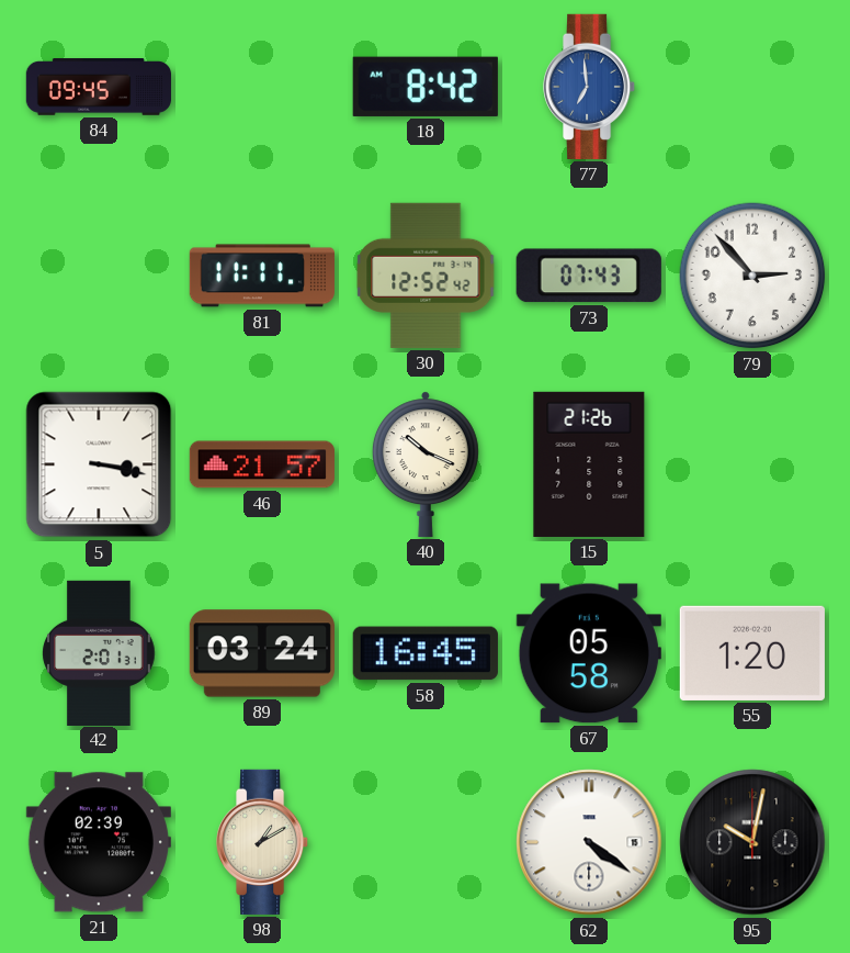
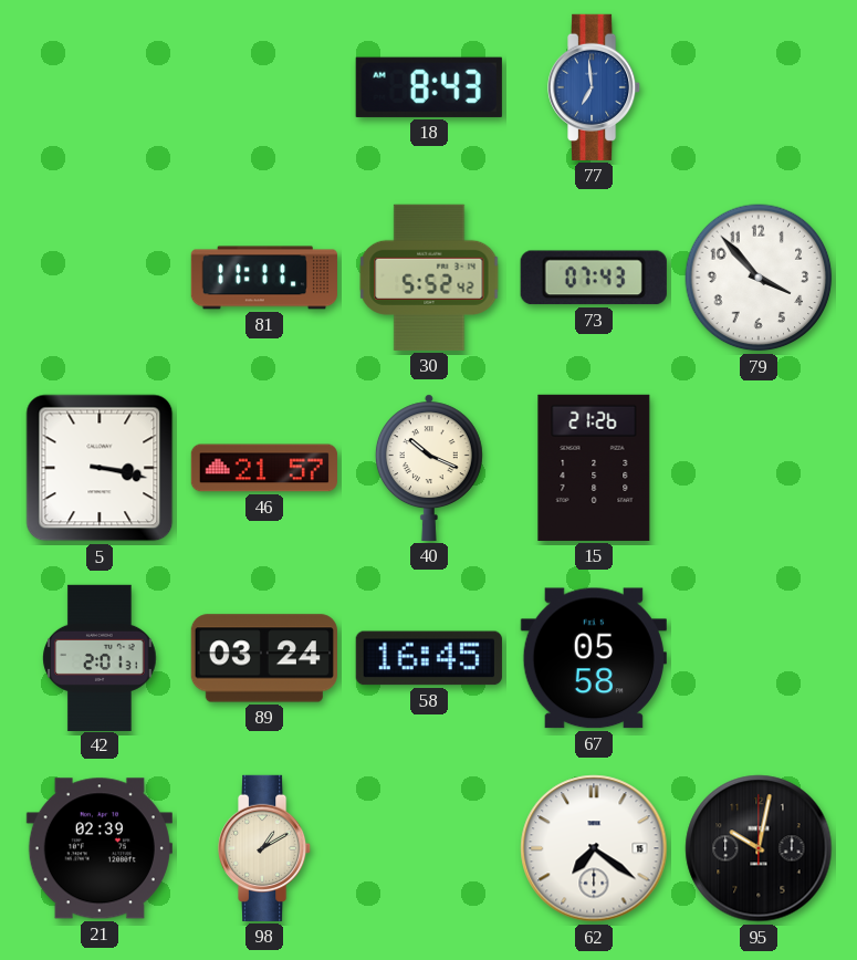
84: 09:45 -> none
18: 8:42 -> 8:43
30: 12:52 -> 5:52
79: 2:53 -> 3:53
55: 1:20 -> none
62: 4:21 -> 7:21
